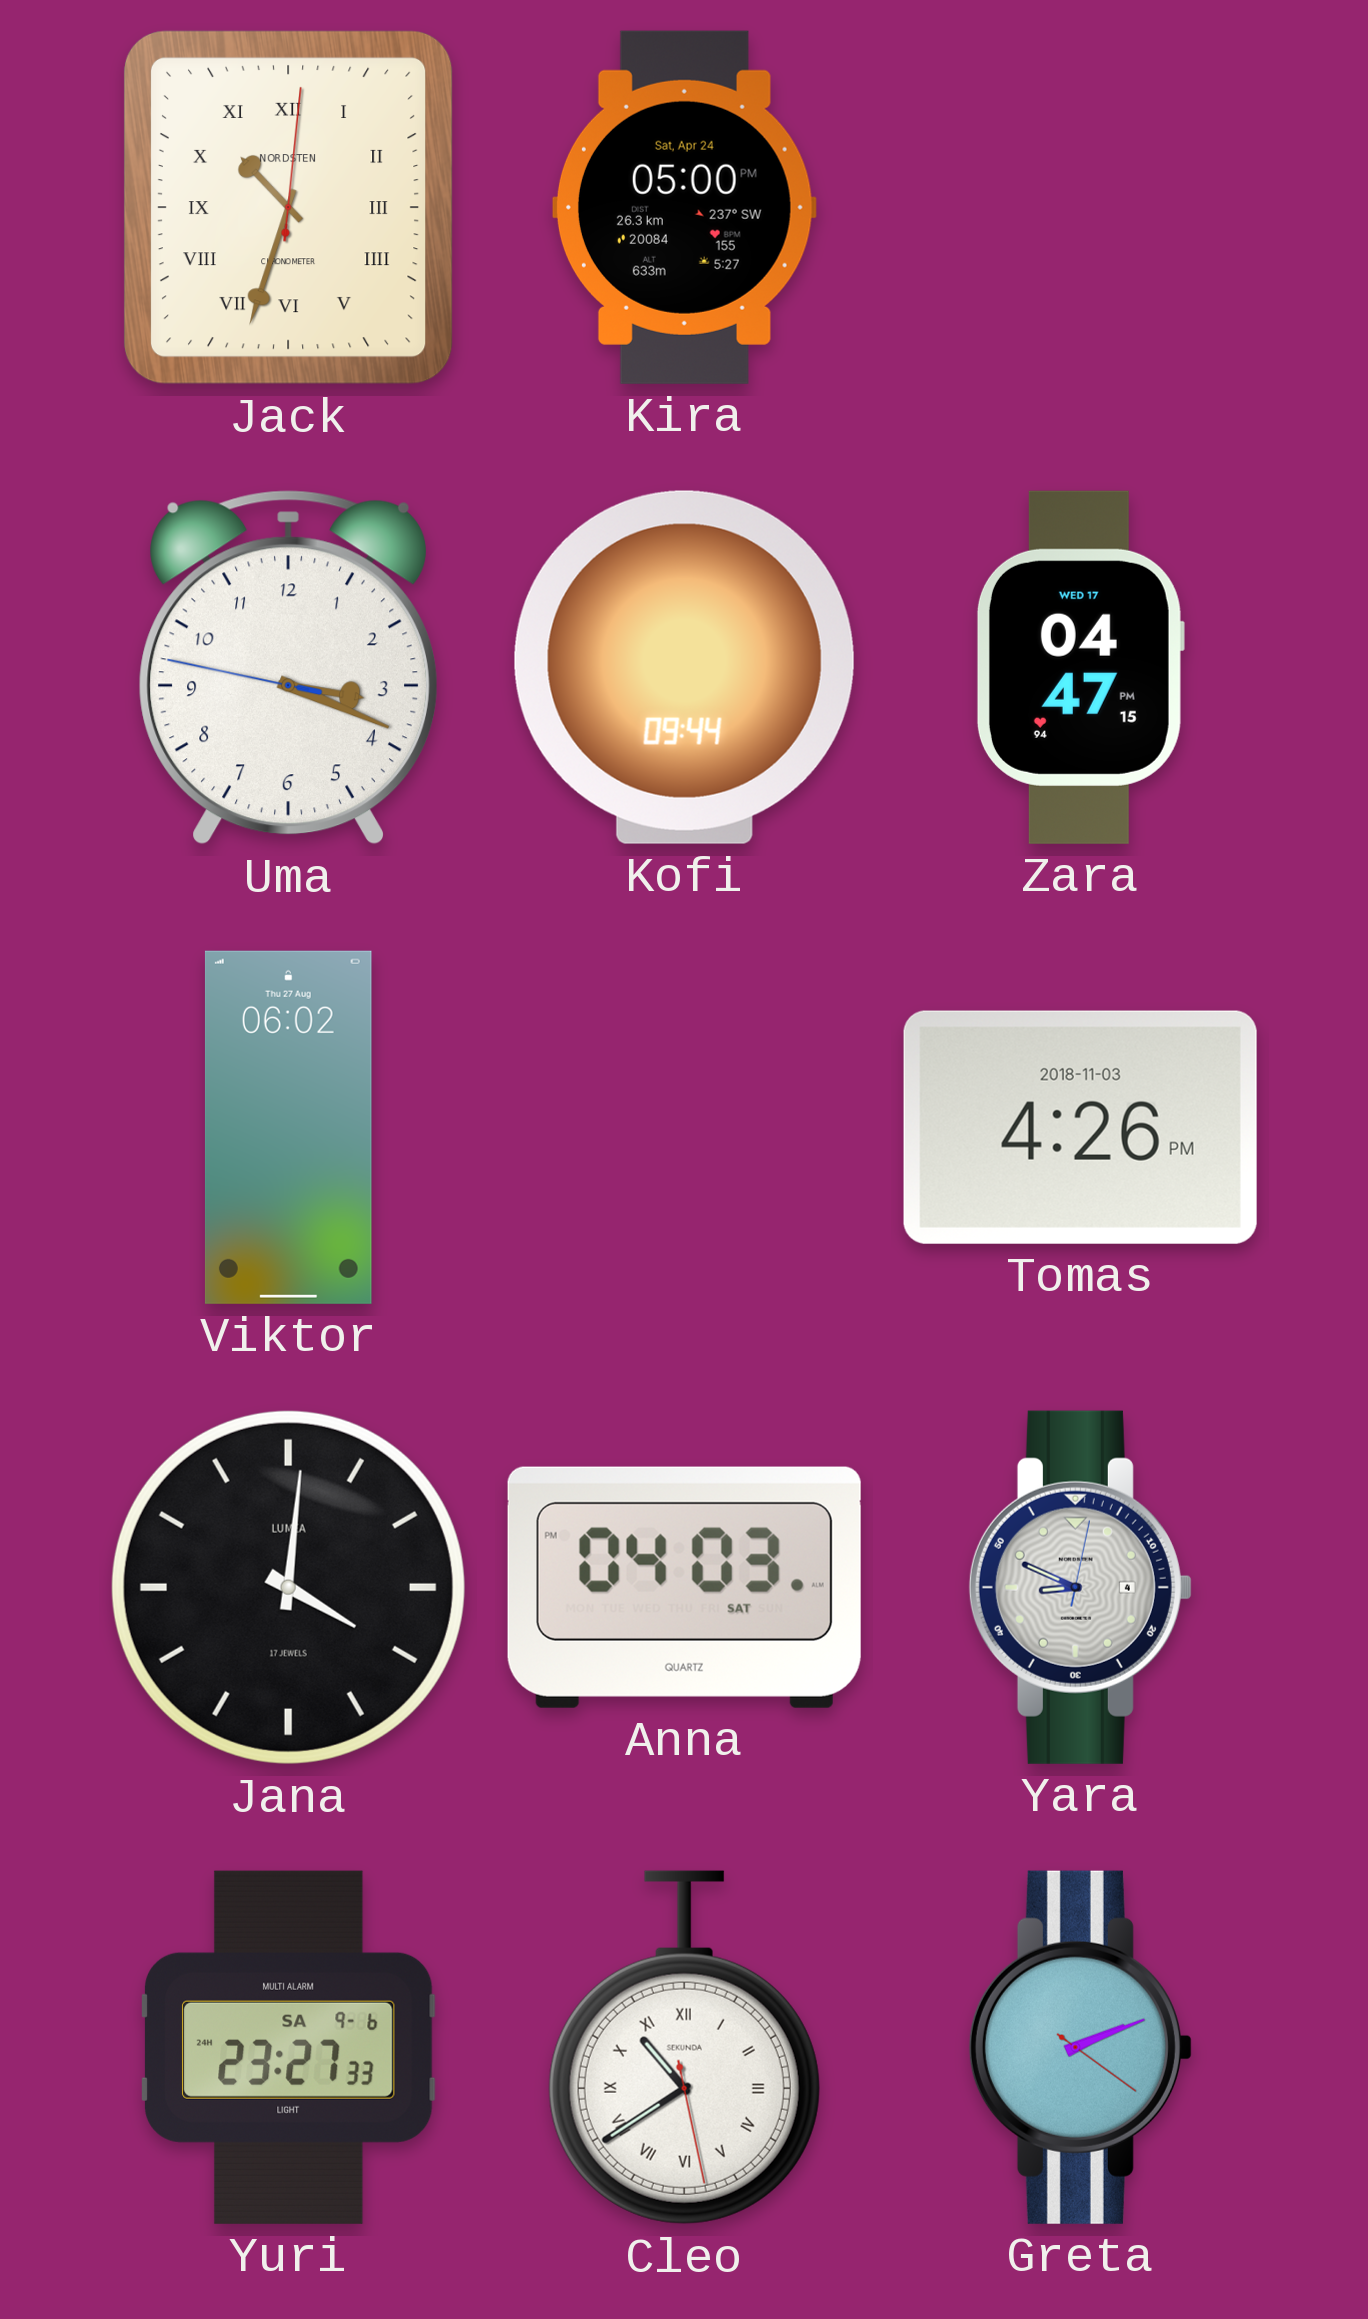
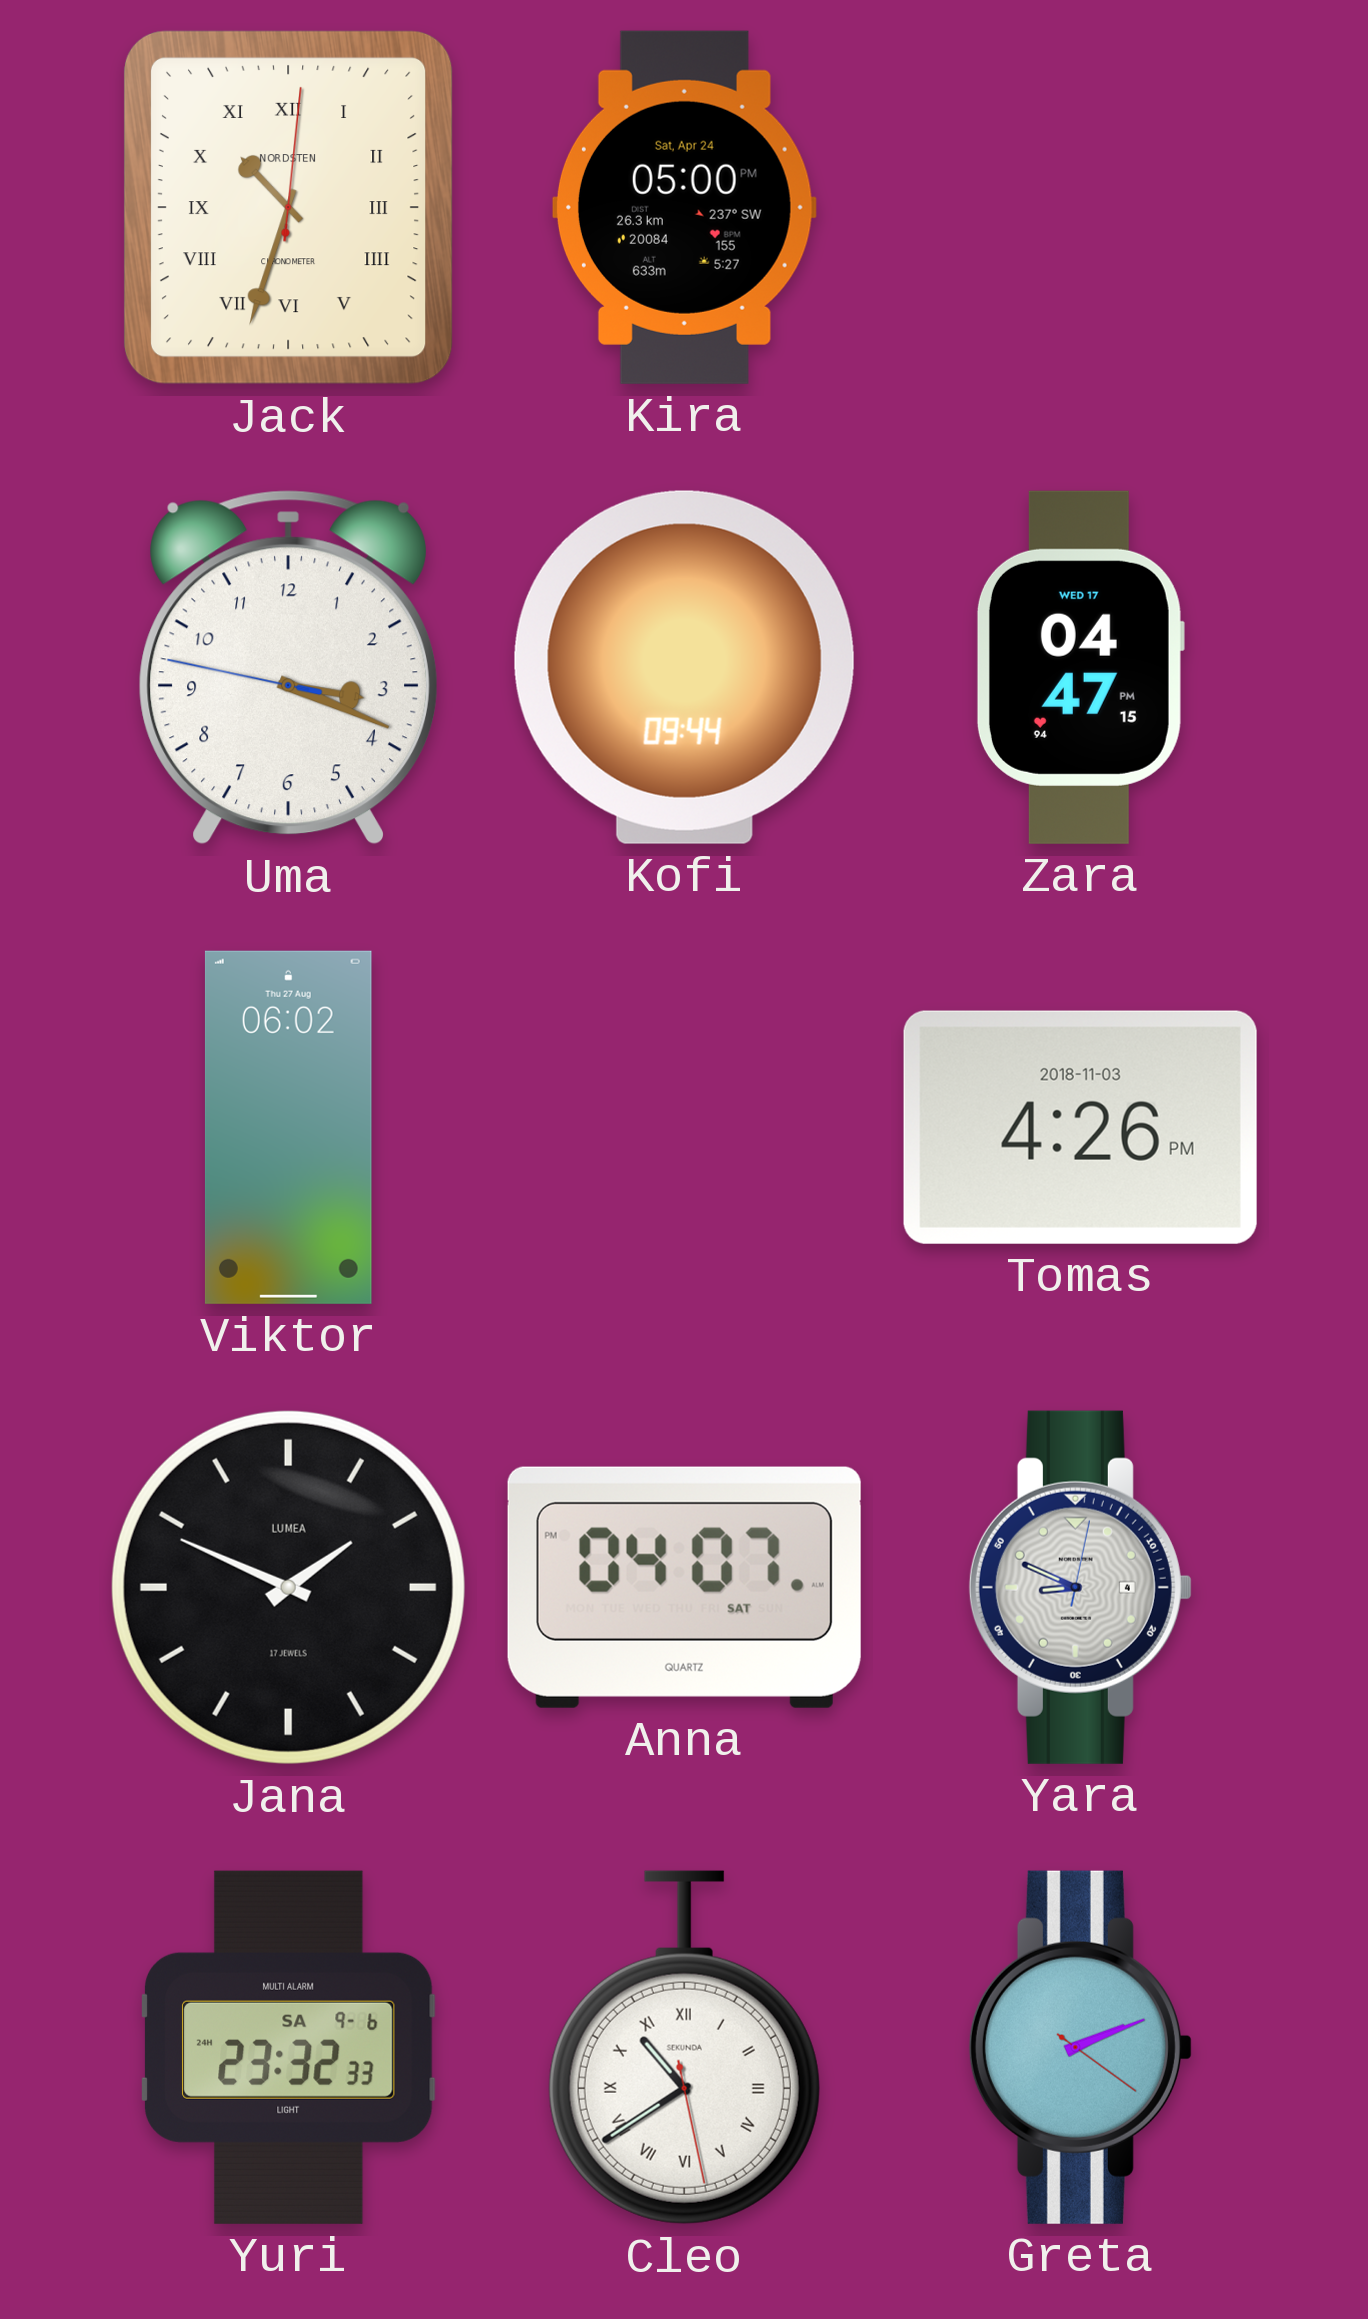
Jana: 4:01 -> 1:49
Anna: 04:03 -> 04:07
Yuri: 23:27 -> 23:32
